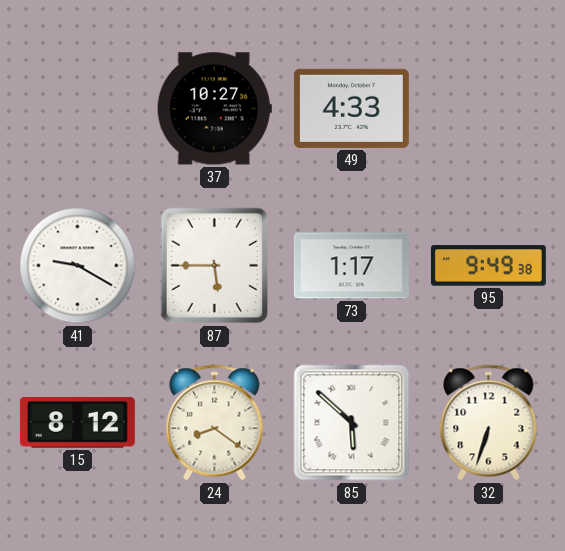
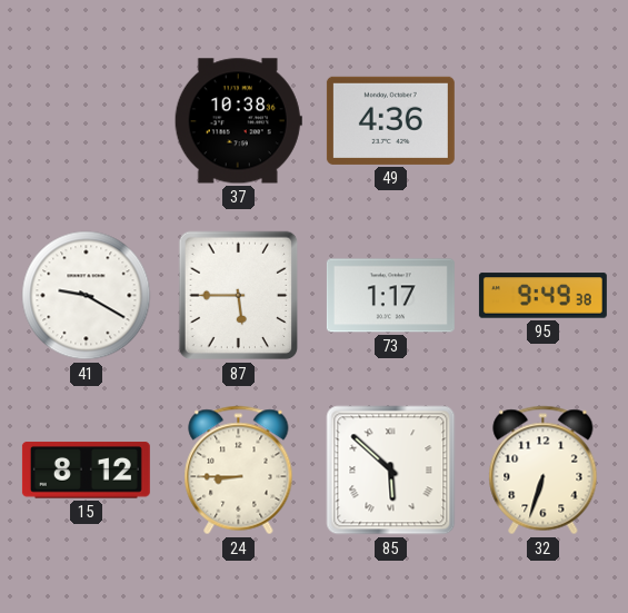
37: 10:27 -> 10:38
49: 4:33 -> 4:36
24: 8:21 -> 8:45
